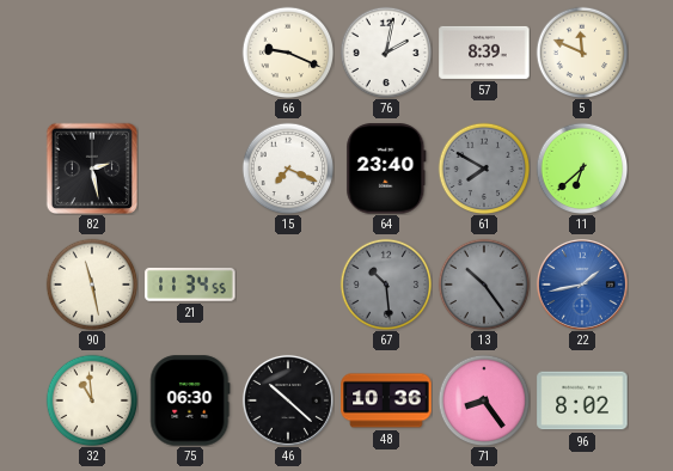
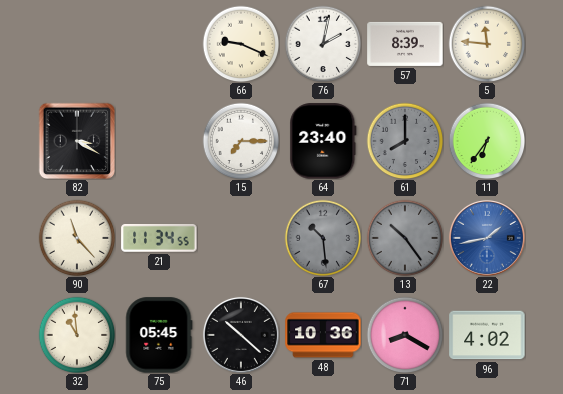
5: 11:49 -> 11:46
82: 2:28 -> 3:20
15: 7:19 -> 7:15
61: 7:50 -> 8:00
11: 6:38 -> 6:36
90: 11:28 -> 11:23
75: 06:30 -> 05:45
71: 8:24 -> 8:20
96: 8:02 -> 4:02
